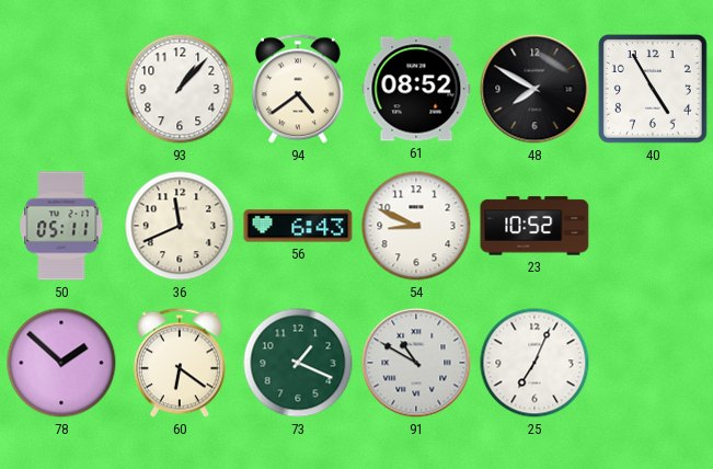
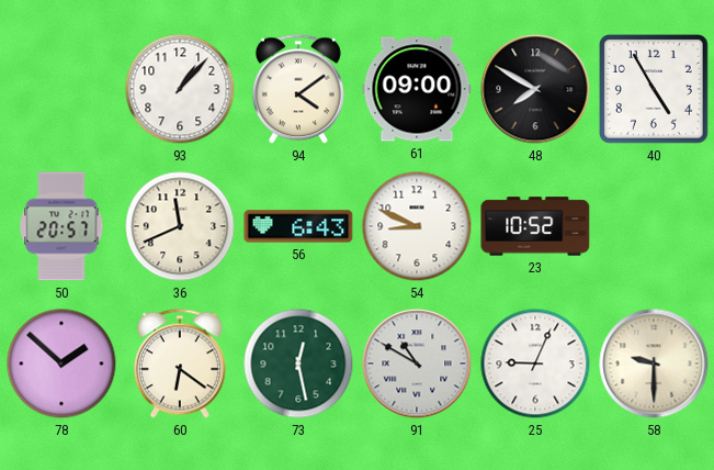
94: 4:39 -> 4:09
61: 08:52 -> 09:00
50: 05:11 -> 20:57
73: 1:19 -> 12:28
25: 7:04 -> 9:04
58: none -> 9:30
